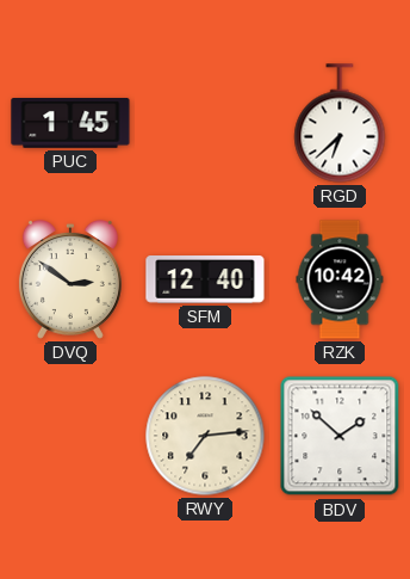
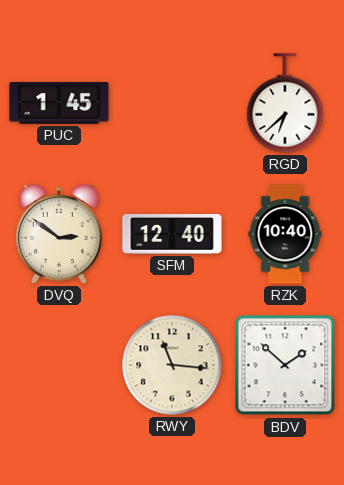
RZK: 10:42 -> 10:40
RWY: 7:14 -> 11:16
